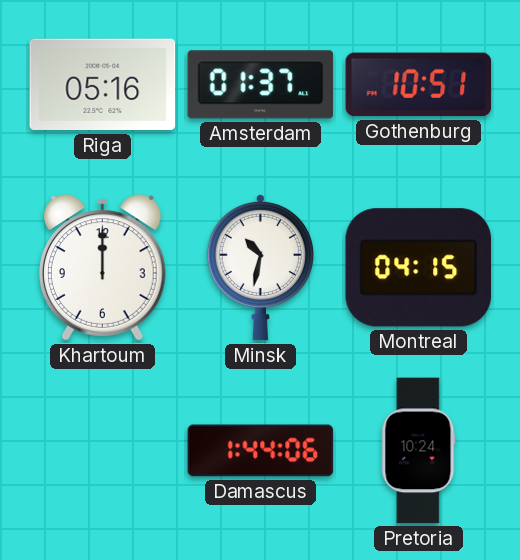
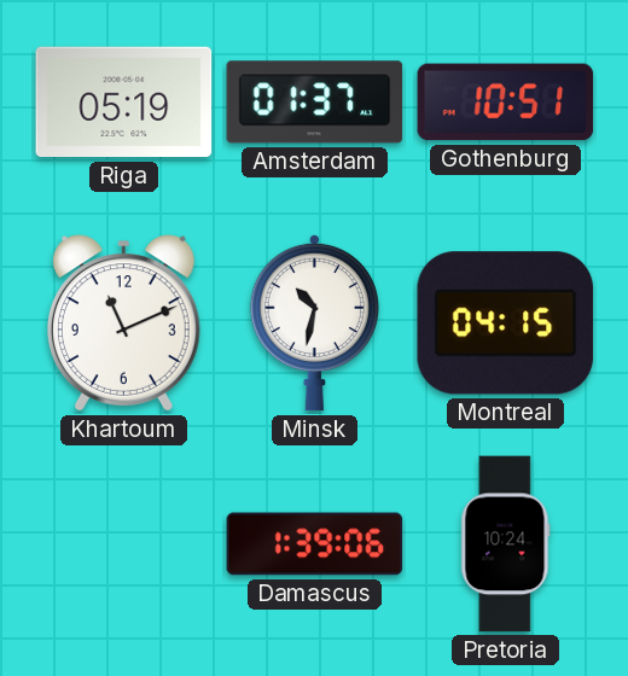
Riga: 05:16 -> 05:19
Khartoum: 12:00 -> 11:11
Damascus: 1:44 -> 1:39
